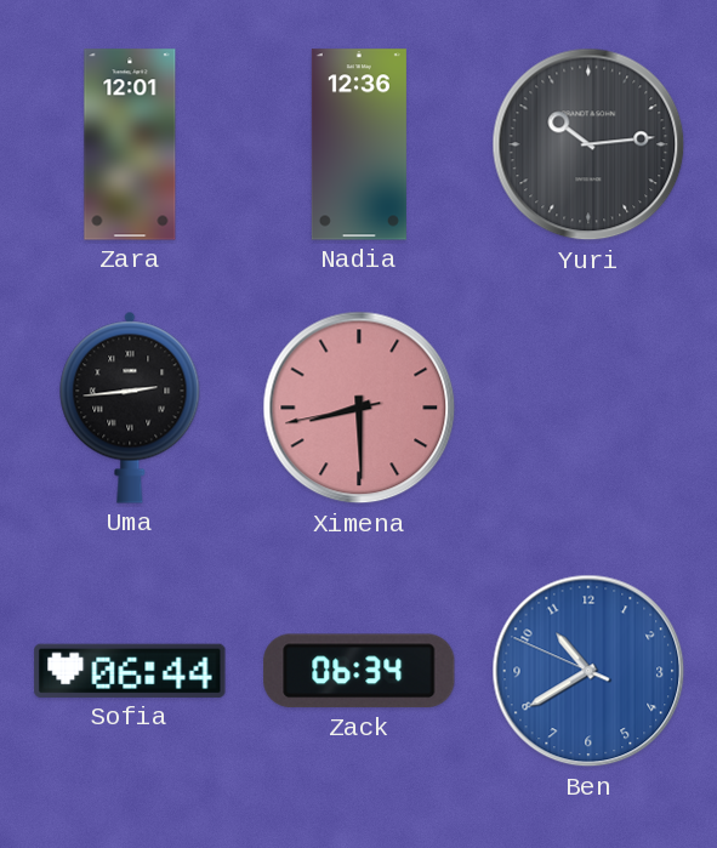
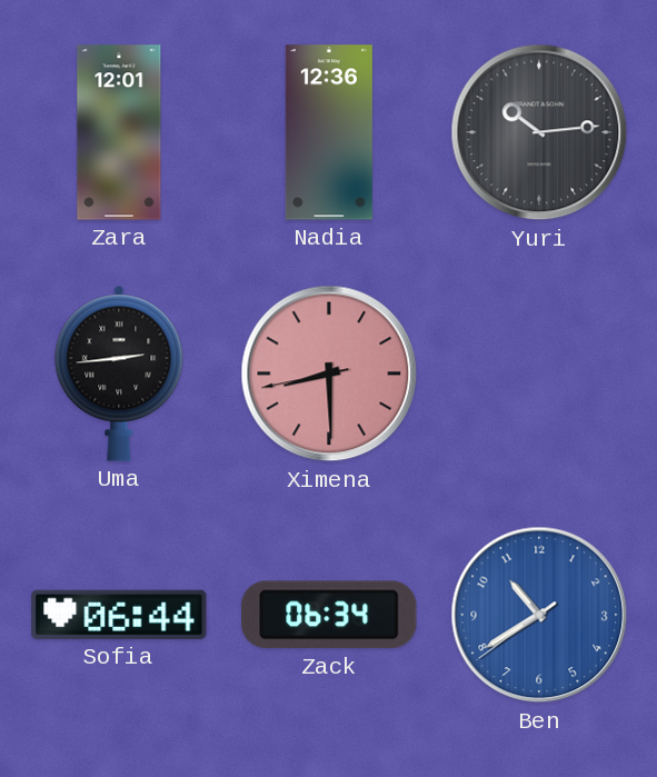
Ben: 10:39:49 -> 10:39:39
